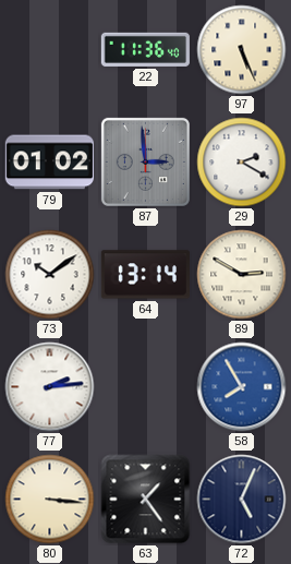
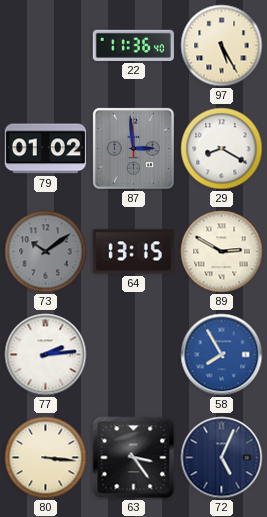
97: 5:26 -> 5:25
29: 2:20 -> 8:20
73 dial: white -> grey
64: 13:14 -> 13:15
63: 1:24 -> 3:24
